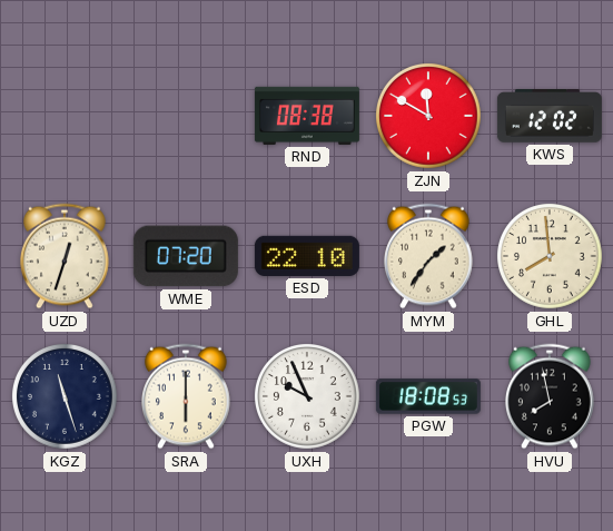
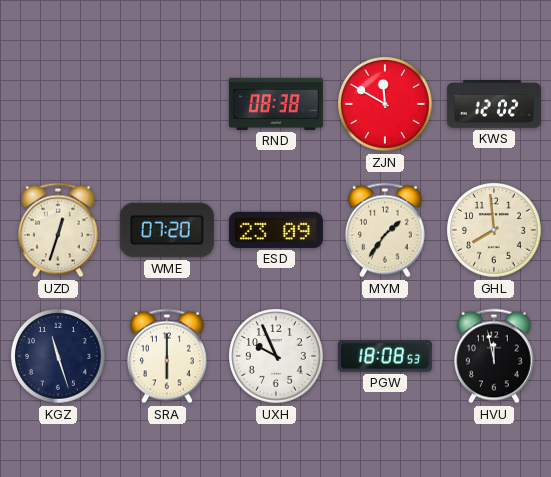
ESD: 22:10 -> 23:09
HVU: 7:58 -> 11:58
